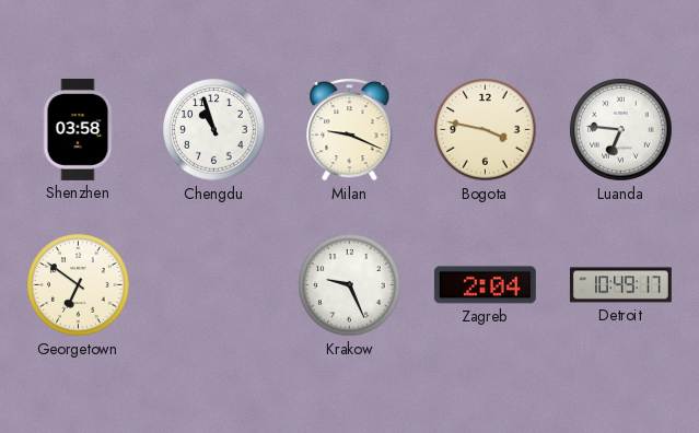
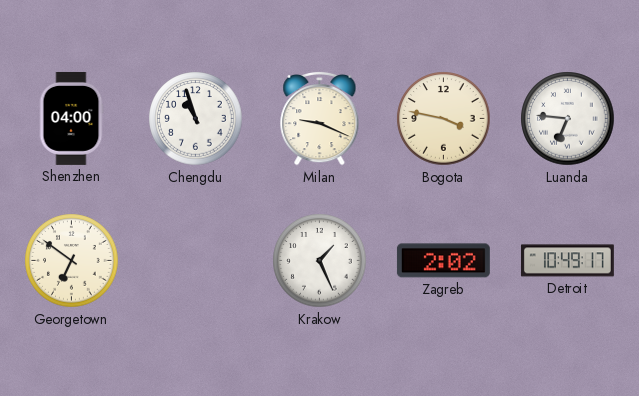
Shenzhen: 03:58 -> 04:00
Krakow: 9:26 -> 1:26
Zagreb: 2:04 -> 2:02
